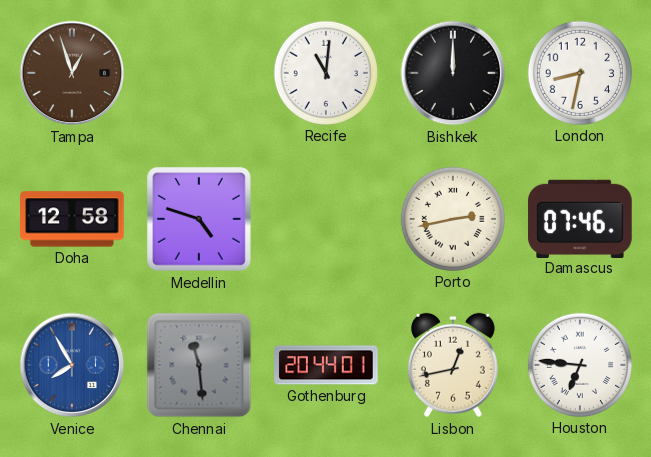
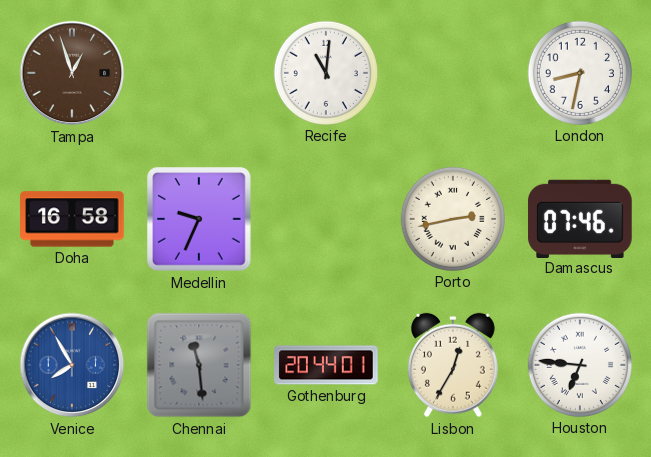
Bishkek: 12:00 -> none
Doha: 12:58 -> 16:58
Medellin: 4:48 -> 9:34
Lisbon: 12:43 -> 12:35
